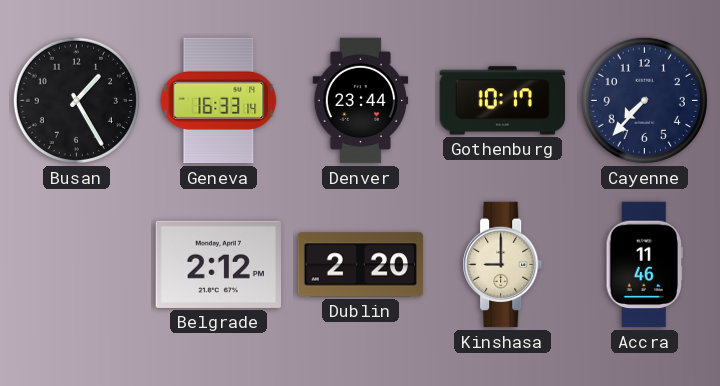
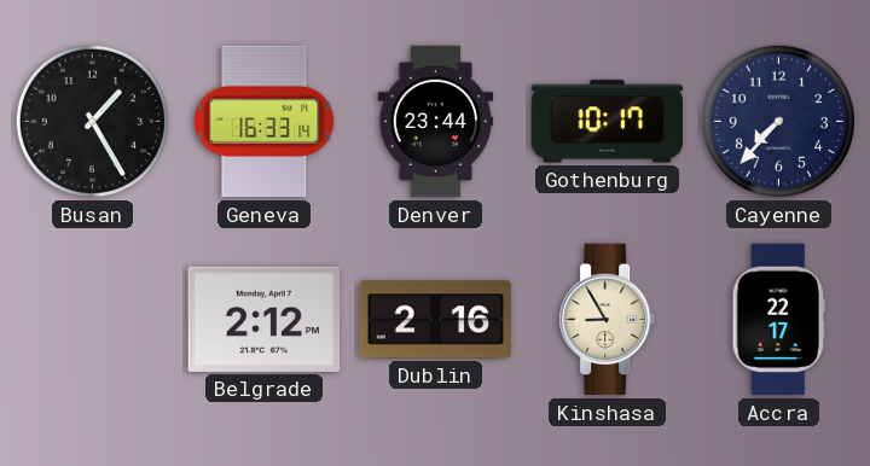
Dublin: 2:20 -> 2:16
Kinshasa: 9:00 -> 8:55
Accra: 11:46 -> 22:17
